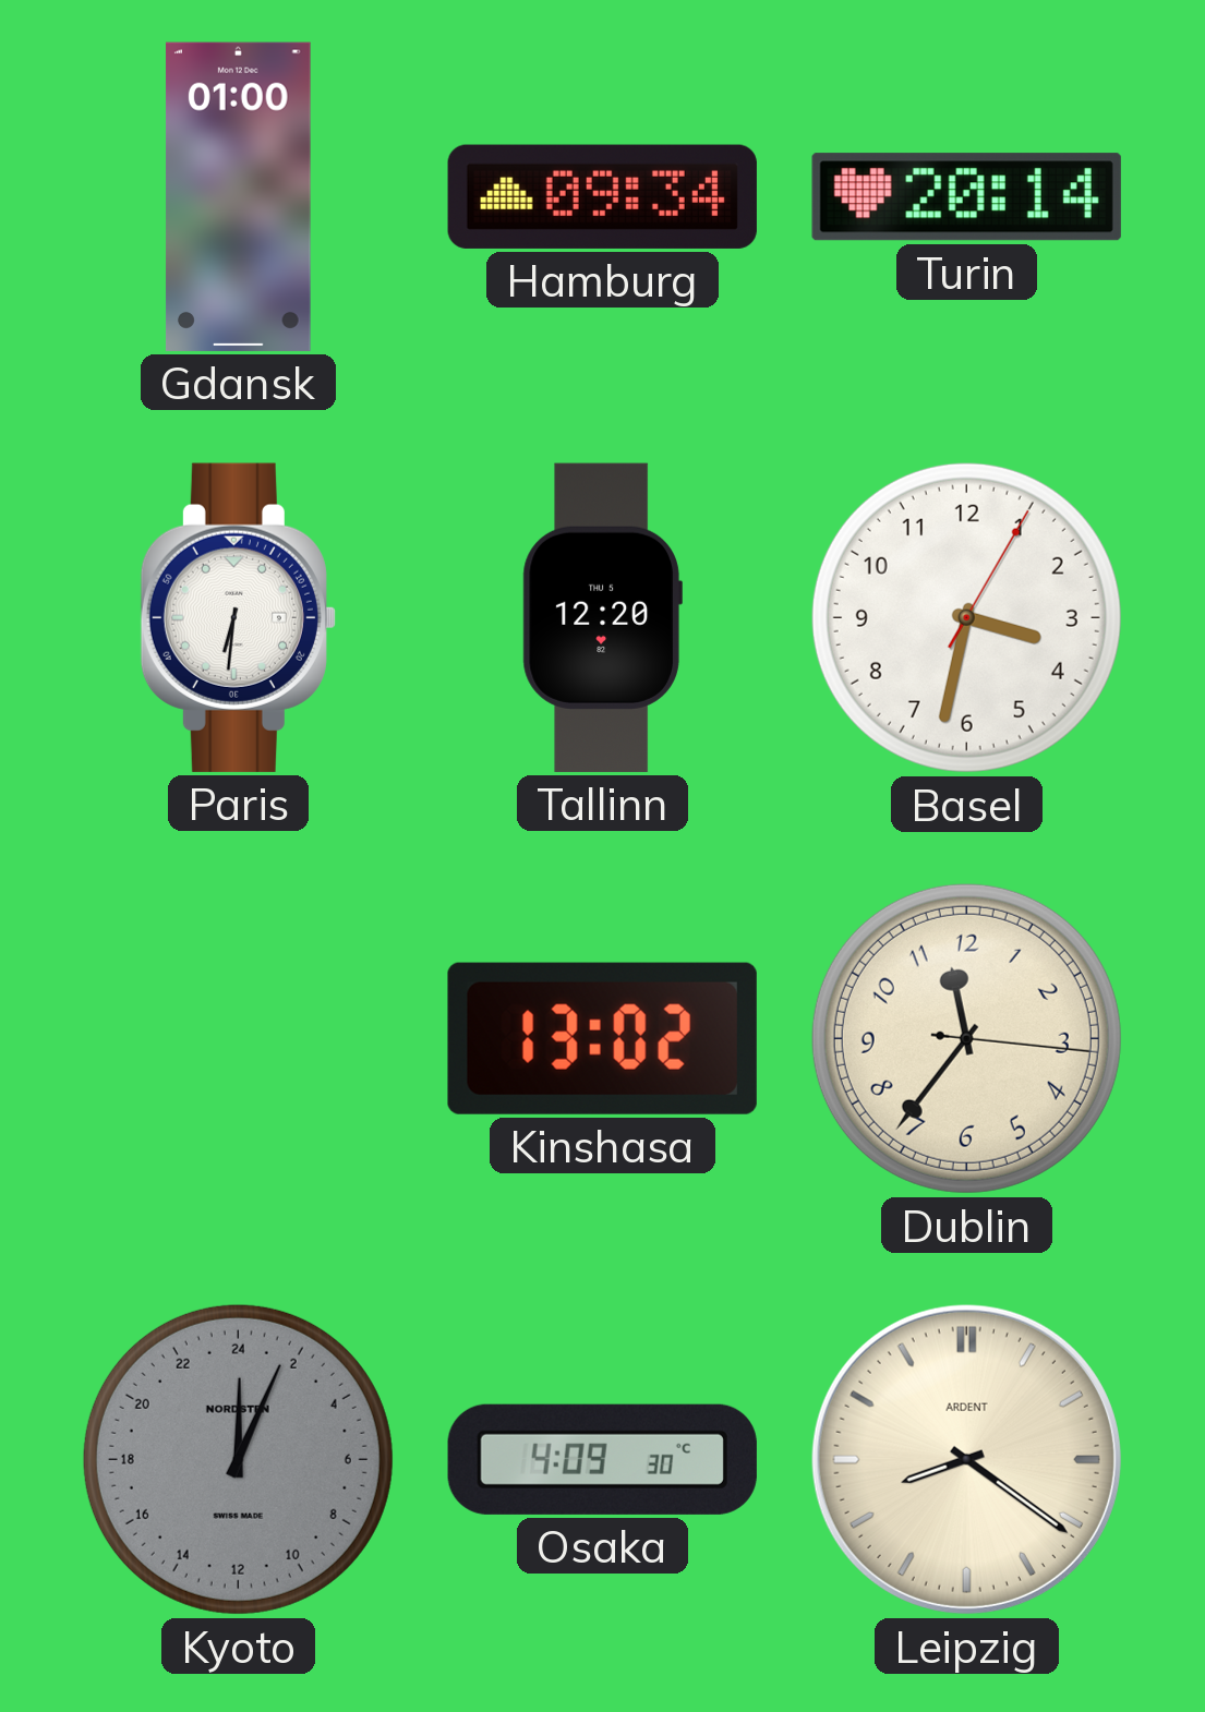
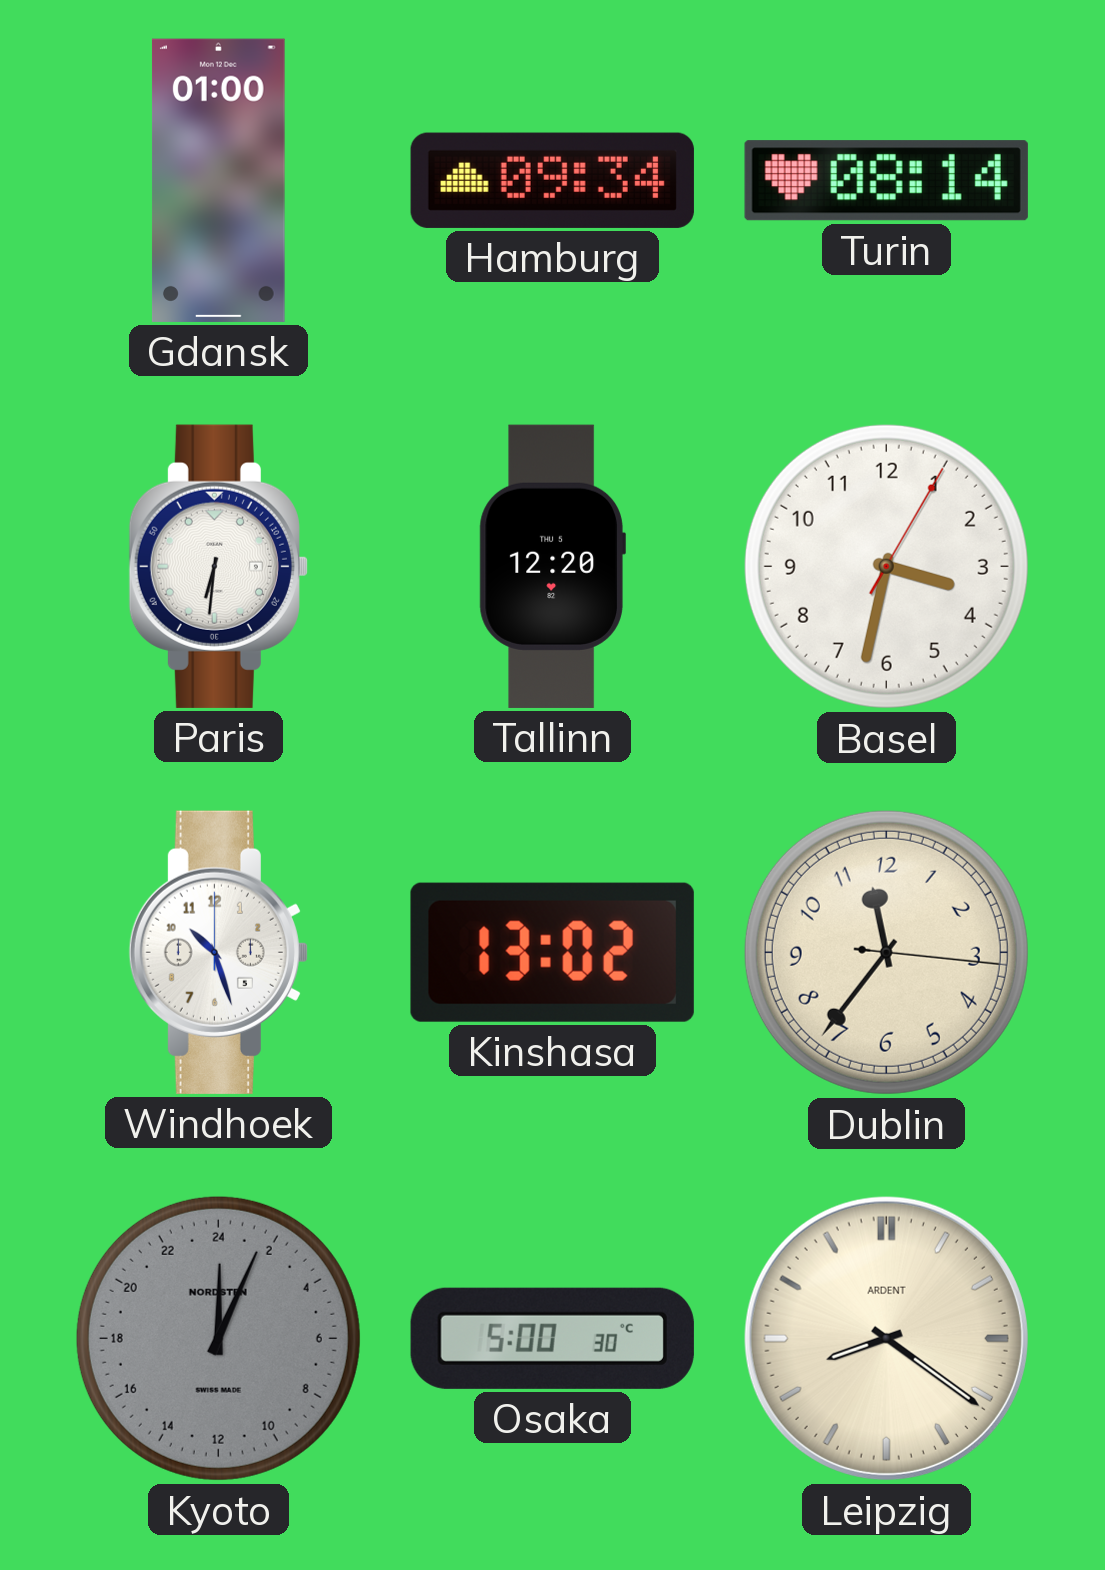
Turin: 20:14 -> 08:14
Windhoek: none -> 10:27
Osaka: 4:09 -> 5:00
